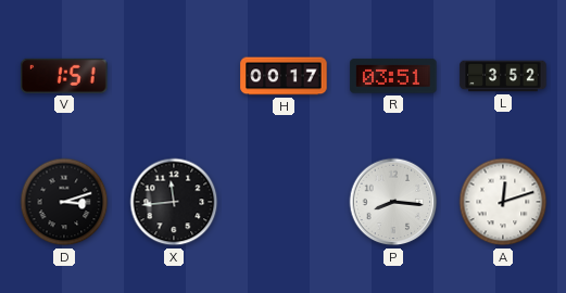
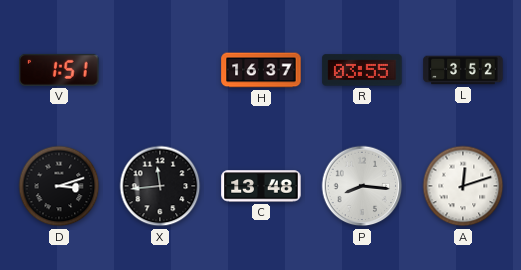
H: 00:17 -> 16:37
R: 03:51 -> 03:55
C: none -> 13:48
